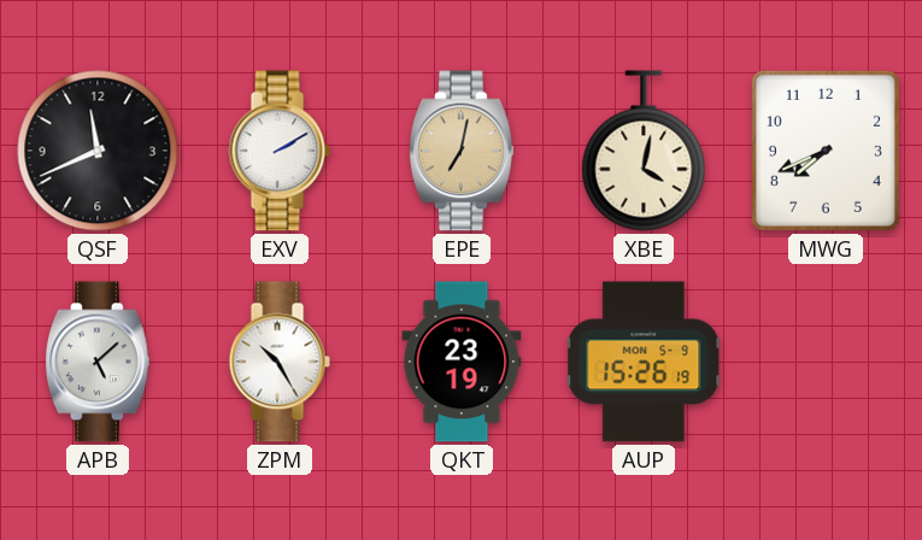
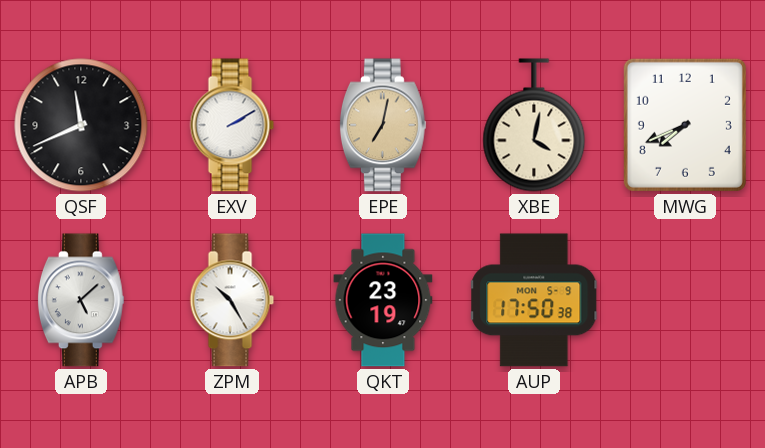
AUP: 15:26 -> 17:50
